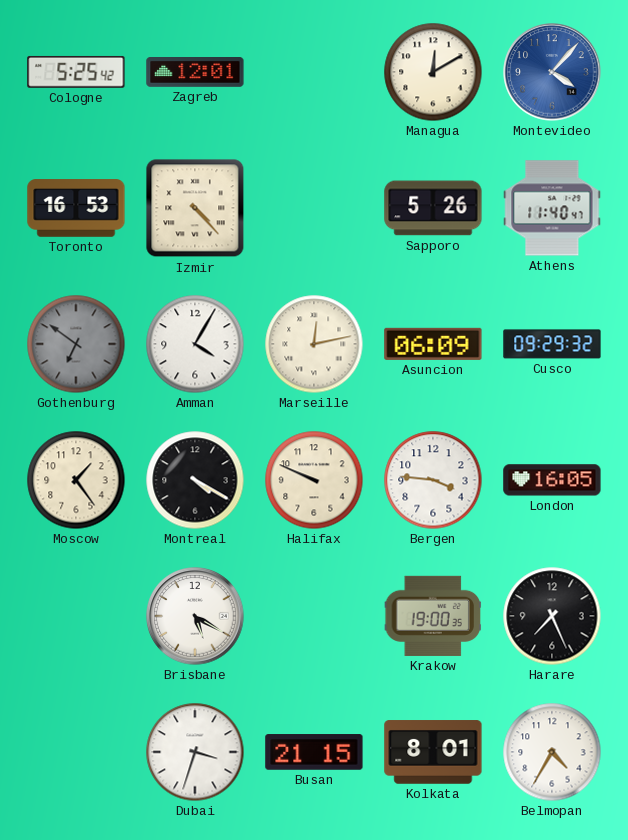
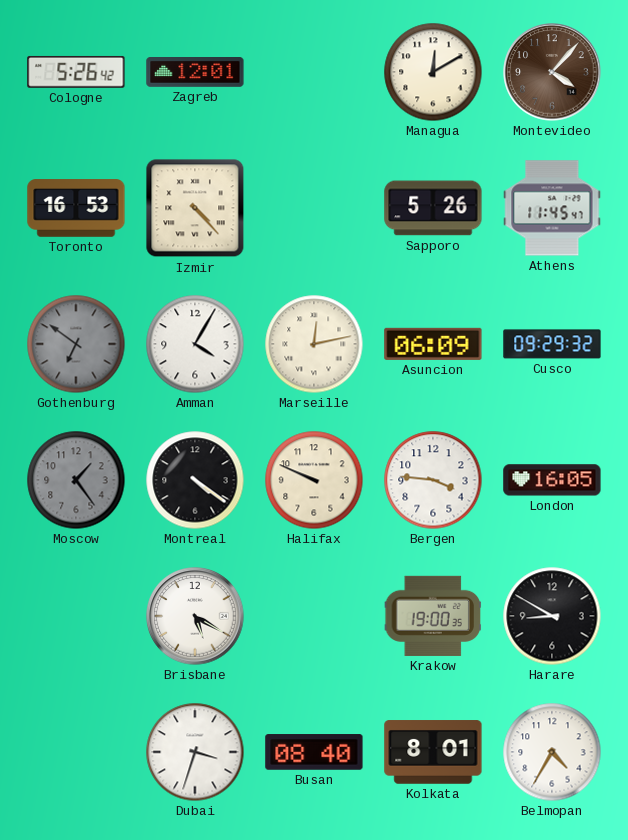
Cologne: 5:25 -> 5:26
Montevideo dial: blue -> brown
Athens: 11:40 -> 11:45
Moscow dial: cream -> grey
Montreal: 4:20 -> 4:21
Harare: 7:26 -> 8:50
Busan: 21:15 -> 08:40
